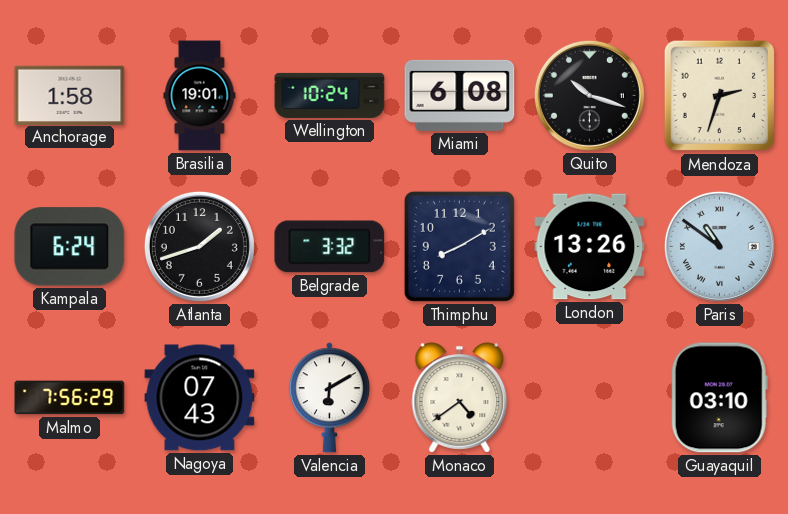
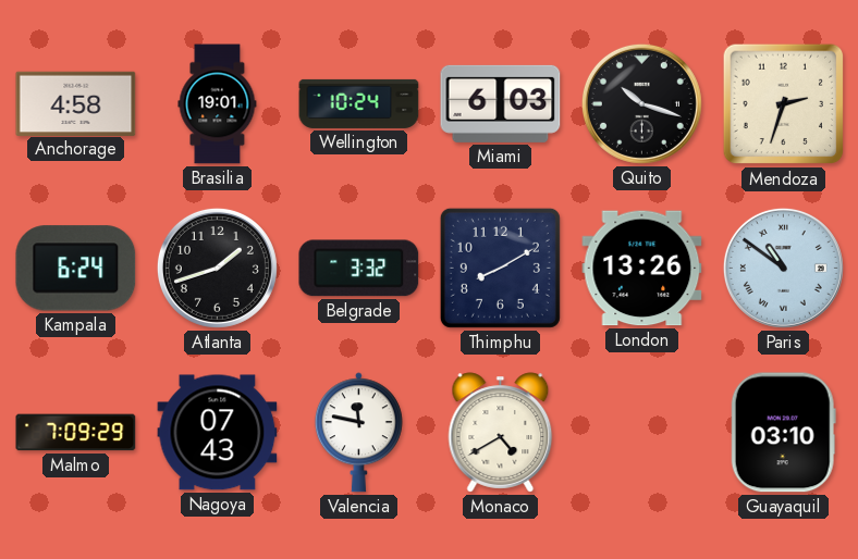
Anchorage: 1:58 -> 4:58
Miami: 6:08 -> 6:03
Malmo: 7:56 -> 7:09
Valencia: 6:10 -> 11:47
Monaco: 4:39 -> 4:40
